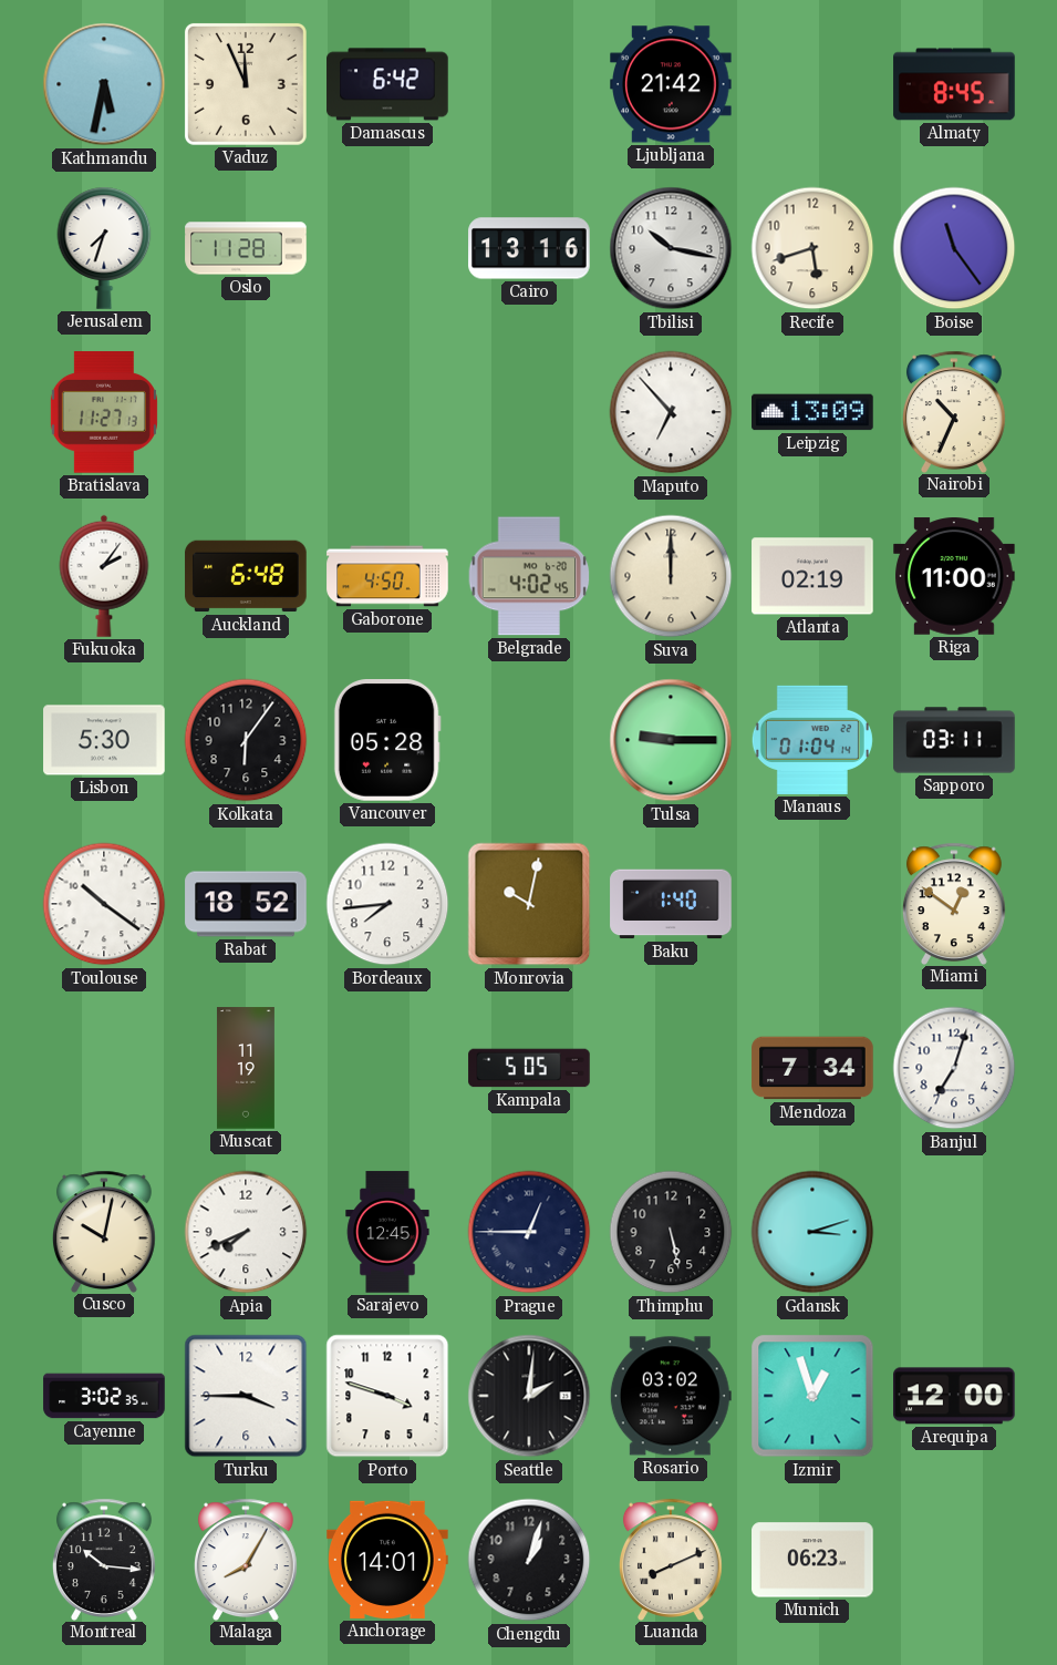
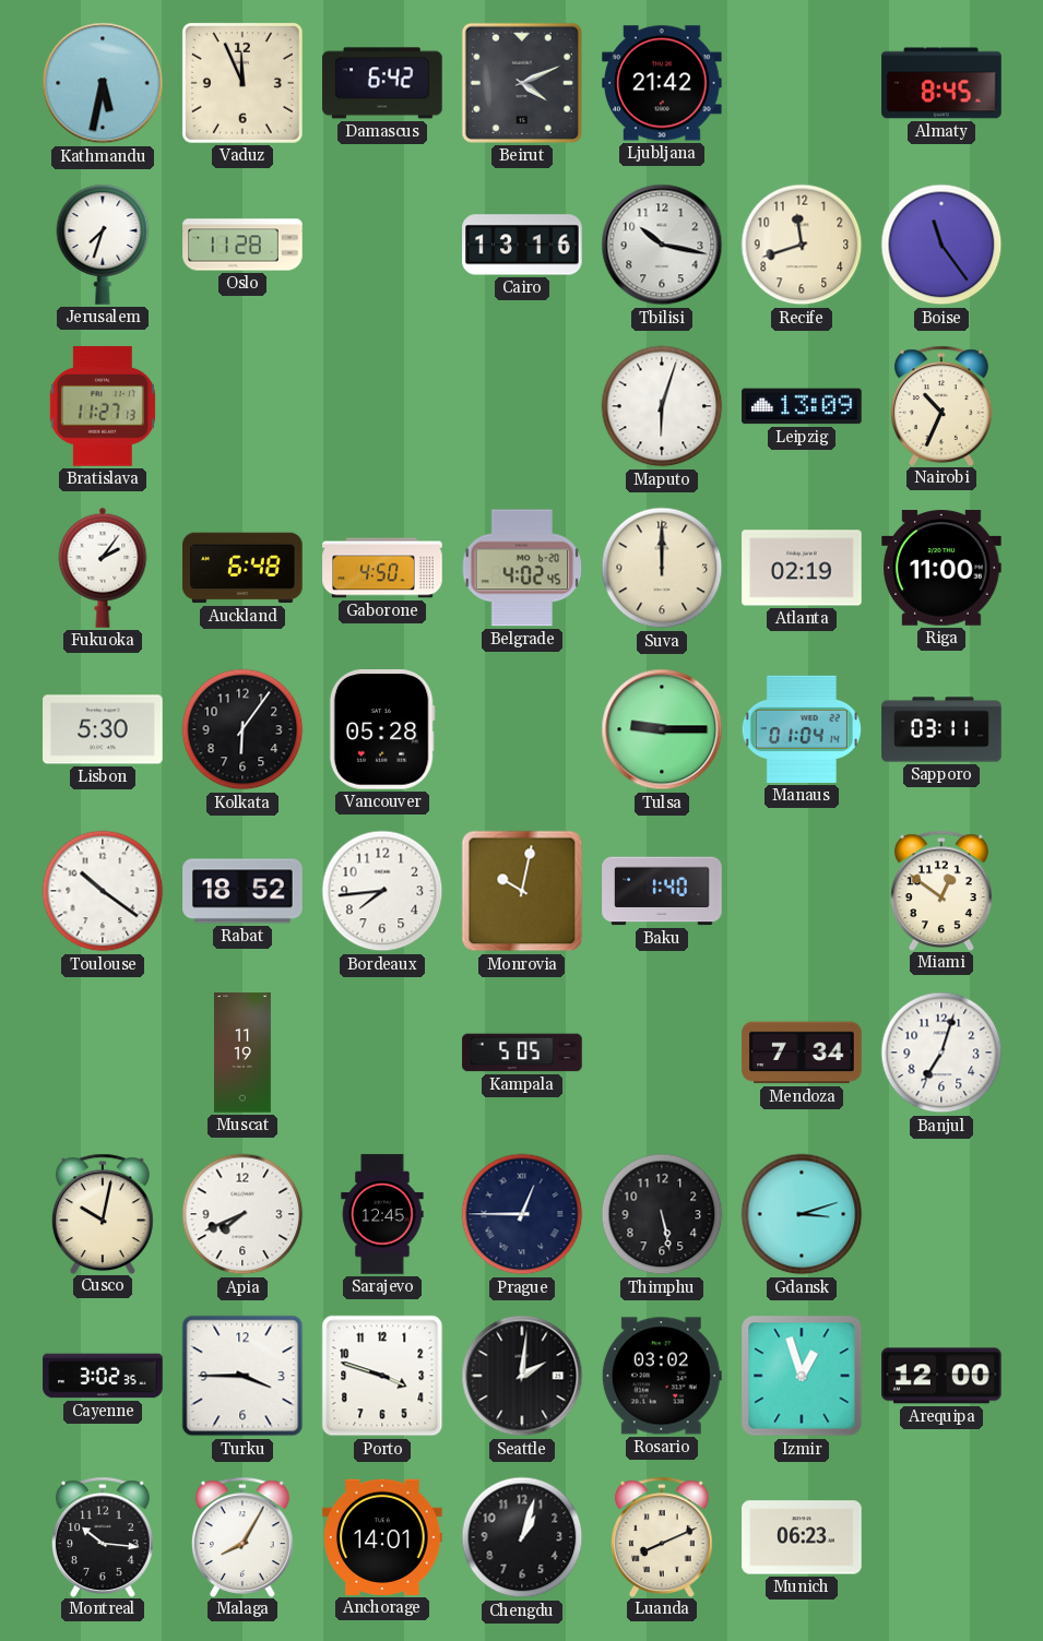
Beirut: none -> 4:11
Recife: 5:42 -> 11:42
Maputo: 6:53 -> 6:03
